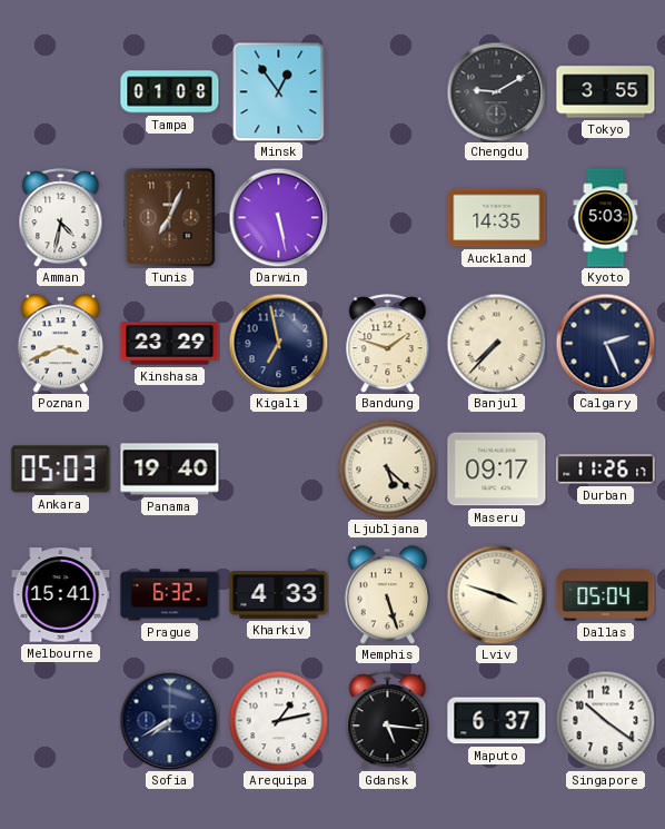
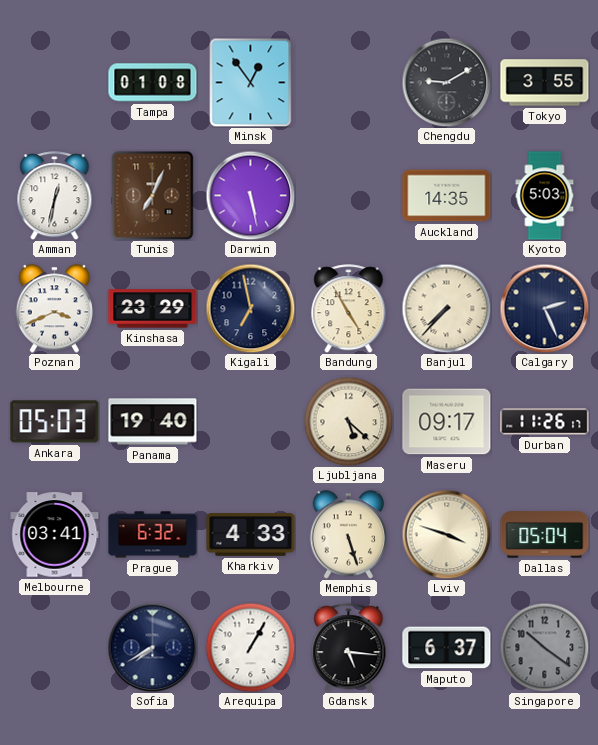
Amman: 4:32 -> 12:32
Bandung: 1:48 -> 4:55
Melbourne: 15:41 -> 03:41
Arequipa: 1:13 -> 1:05
Singapore dial: white -> grey
